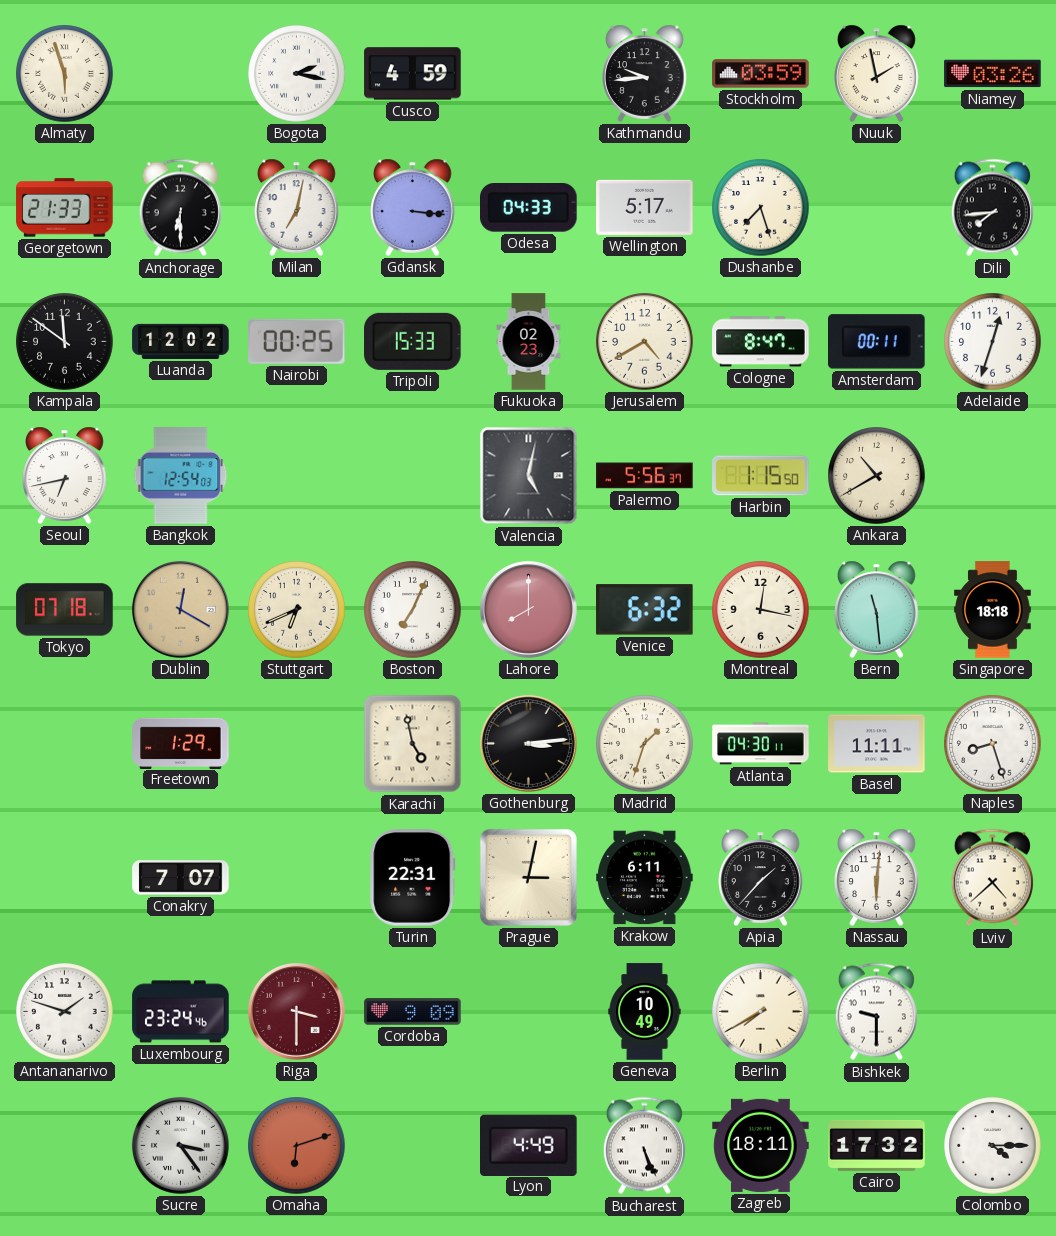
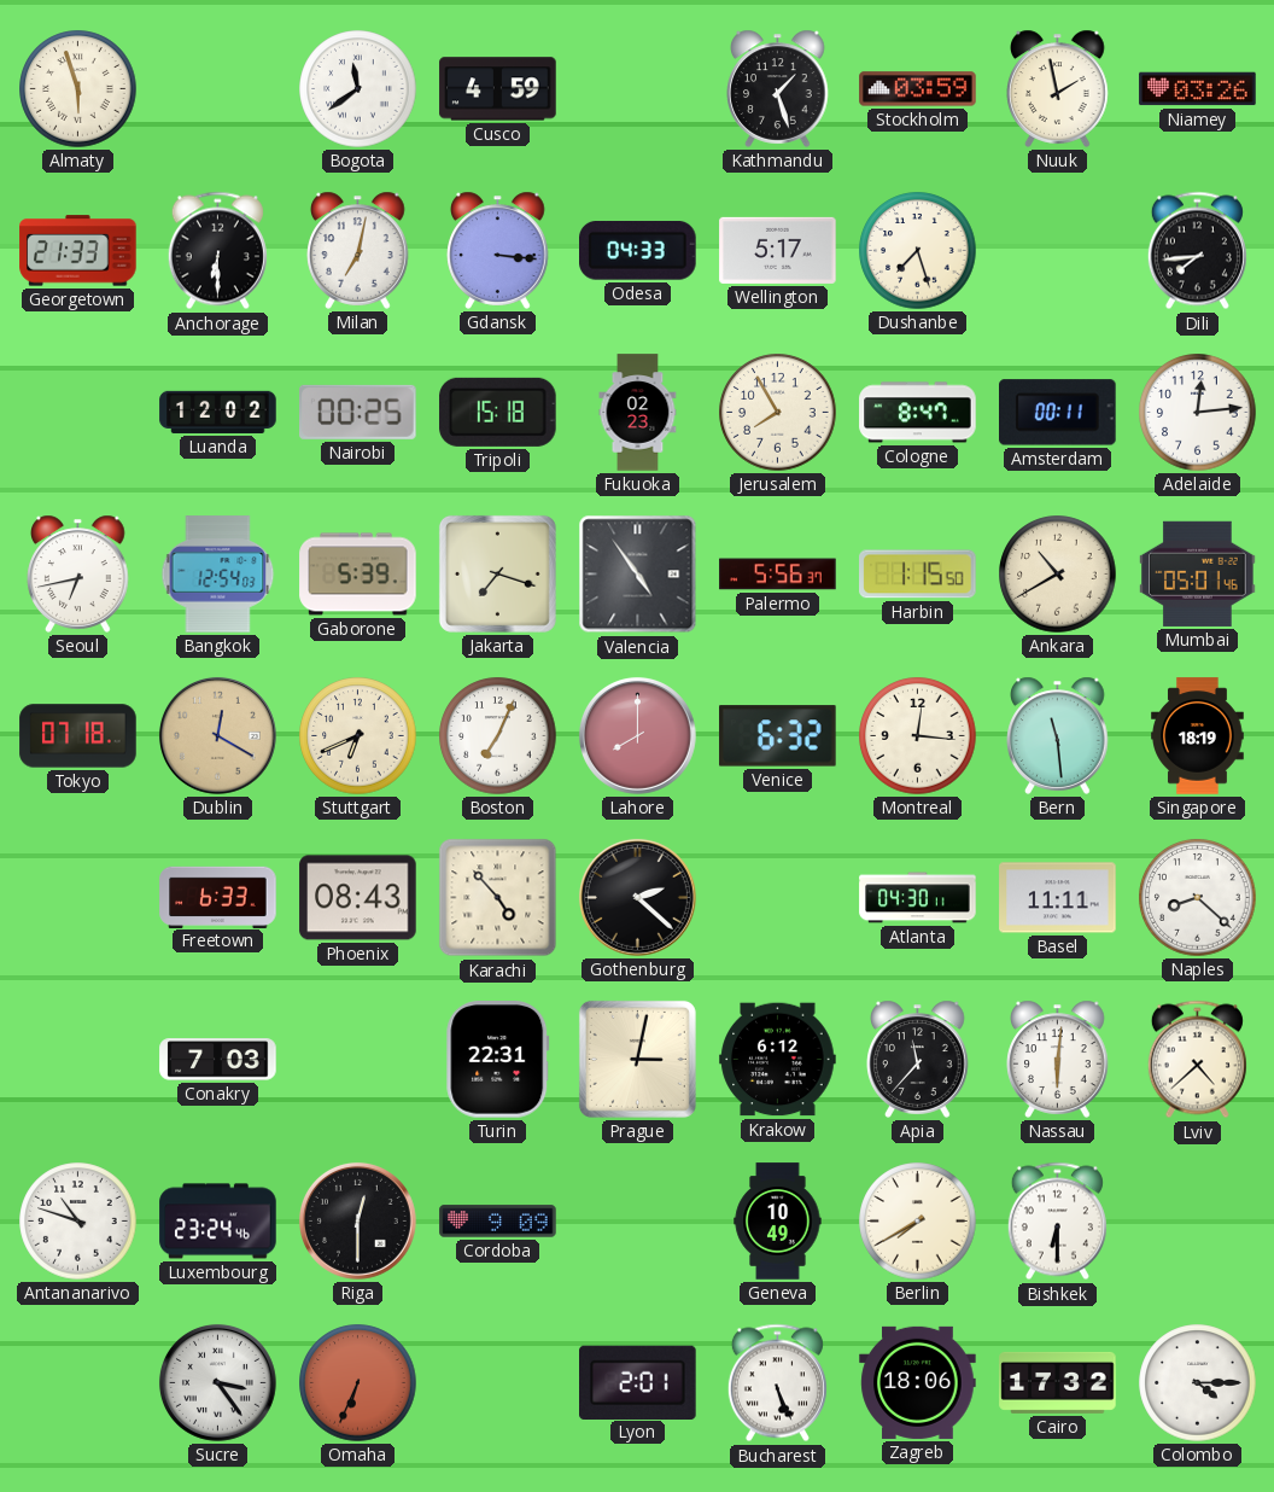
Bogota: 2:17 -> 11:39
Kathmandu: 9:44 -> 1:27
Kampala: 11:51 -> none
Tripoli: 15:33 -> 15:18
Jerusalem: 4:40 -> 7:55
Adelaide: 12:33 -> 12:14
Gaborone: none -> 5:39
Jakarta: none -> 7:18
Valencia: 5:02 -> 4:54
Mumbai: none -> 05:01
Montreal: 12:17 -> 12:16
Singapore: 18:18 -> 18:19
Freetown: 1:29 -> 6:33
Phoenix: none -> 08:43
Karachi: 4:58 -> 4:53
Gothenburg: 3:14 -> 2:22
Madrid: 1:33 -> none
Naples: 8:27 -> 8:22
Conakry: 7:07 -> 7:03
Krakow: 6:11 -> 6:12
Apia: 1:37 -> 11:37
Antananarivo: 1:48 -> 10:48
Riga: 3:30 -> 12:30
Riga dial: burgundy -> black
Bishkek: 9:30 -> 6:30
Omaha: 6:12 -> 6:34
Lyon: 4:49 -> 2:01
Zagreb: 18:11 -> 18:06
